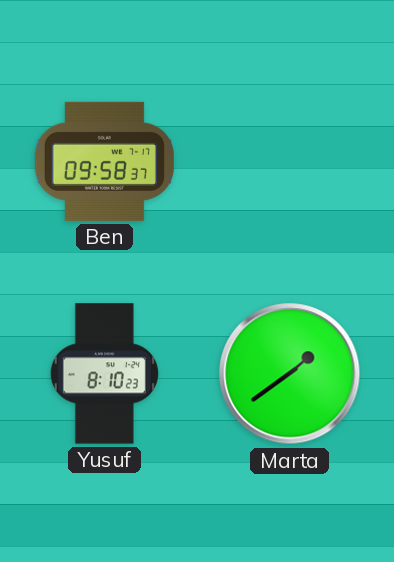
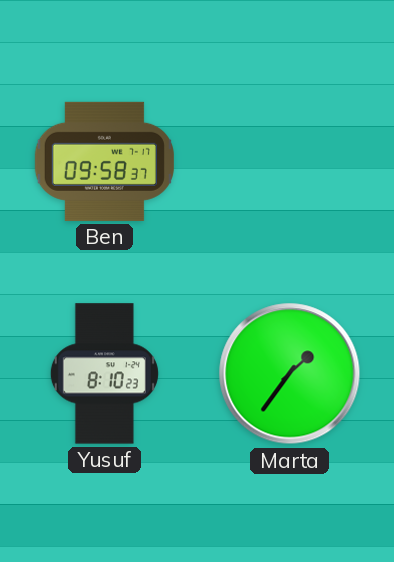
Marta: 1:39 -> 1:36
